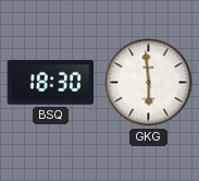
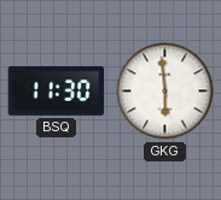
BSQ: 18:30 -> 11:30
